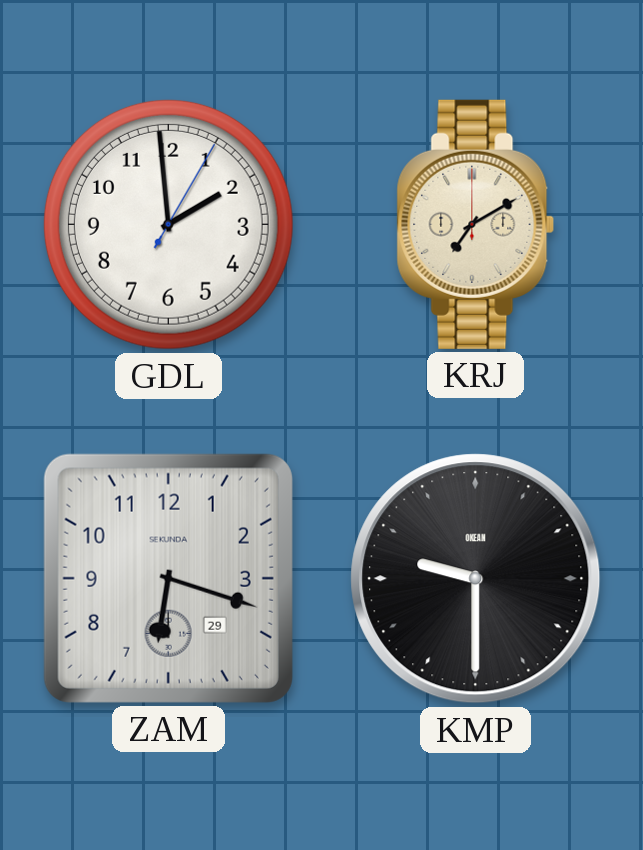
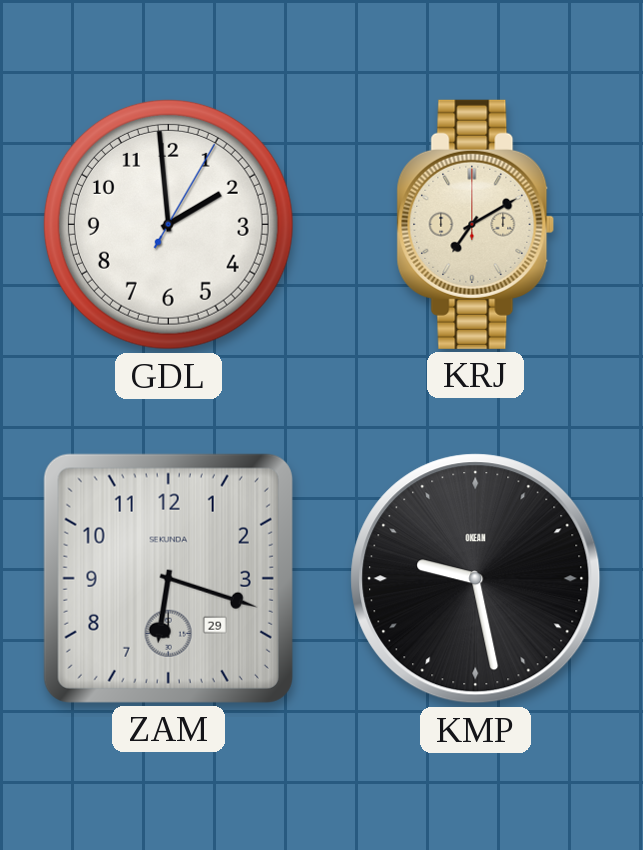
KMP: 9:30 -> 9:28
